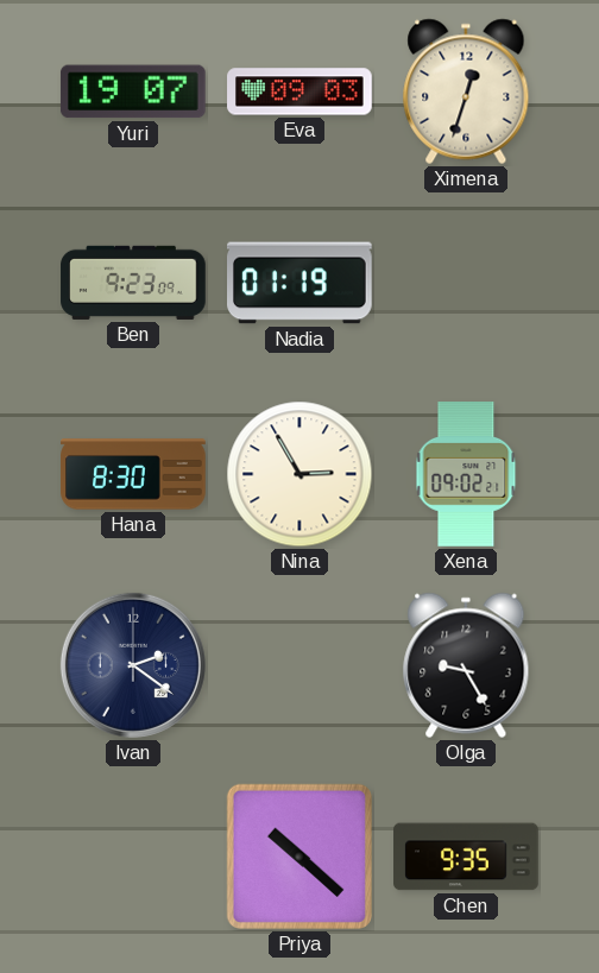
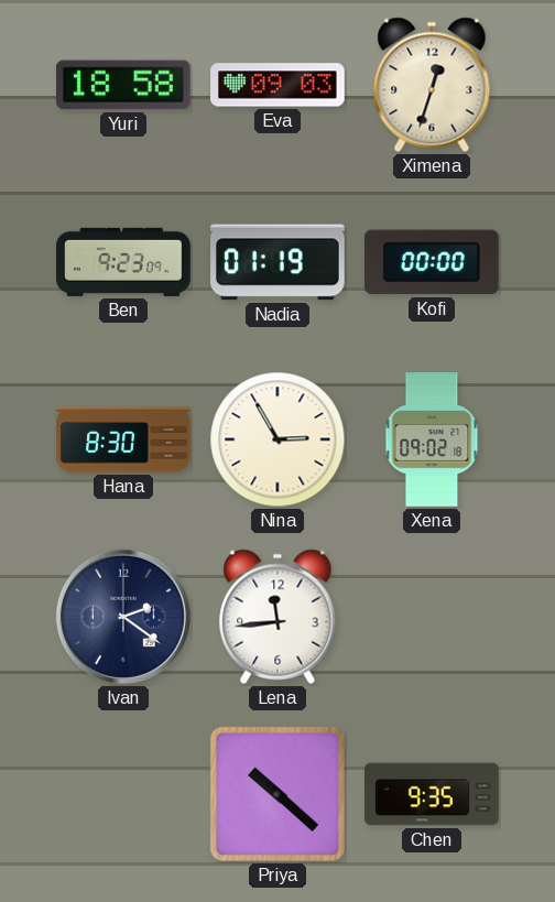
Yuri: 19:07 -> 18:58
Kofi: none -> 00:00
Xena: 09:02:21 -> 09:02:18
Lena: none -> 11:44
Olga: 9:25 -> none
